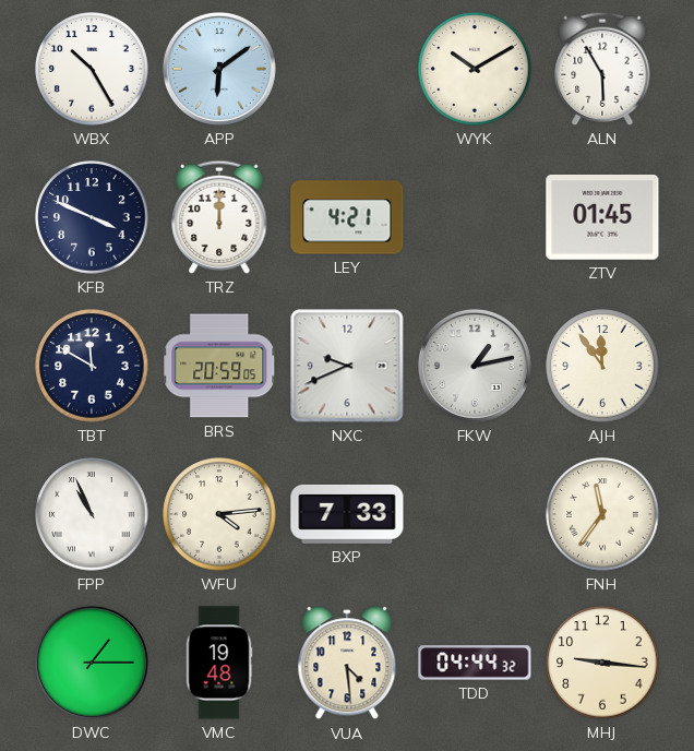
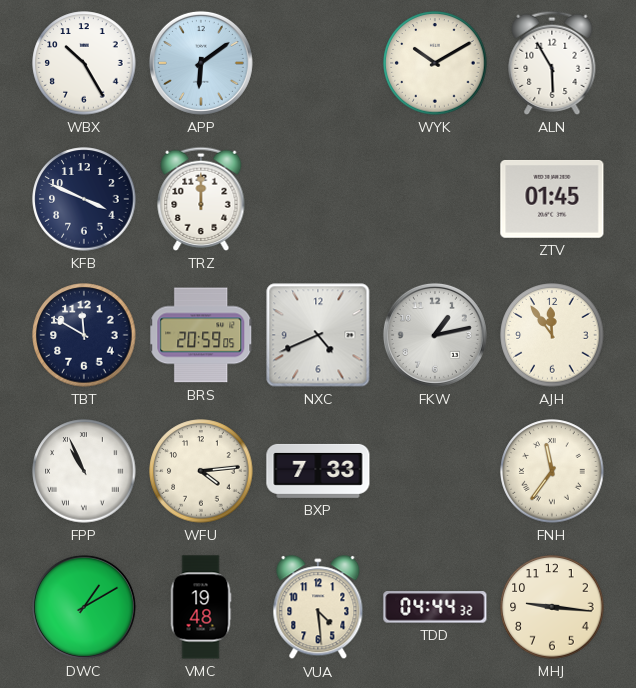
LEY: 4:21 -> none
NXC: 9:41 -> 4:41
DWC: 1:15 -> 1:10
